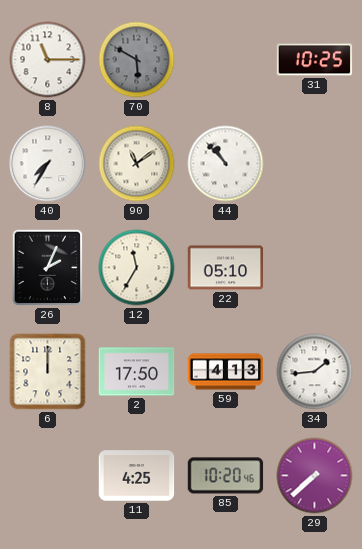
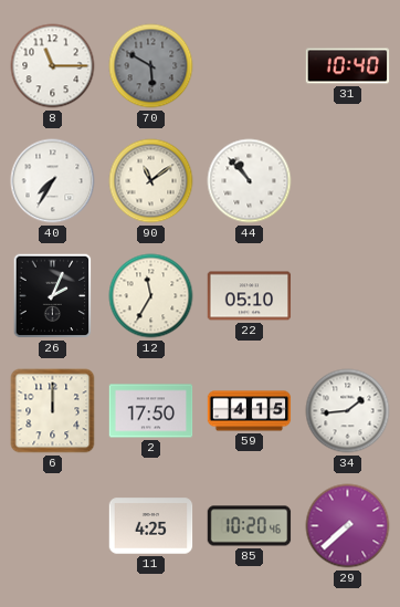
31: 10:25 -> 10:40
59: 4:13 -> 4:15
